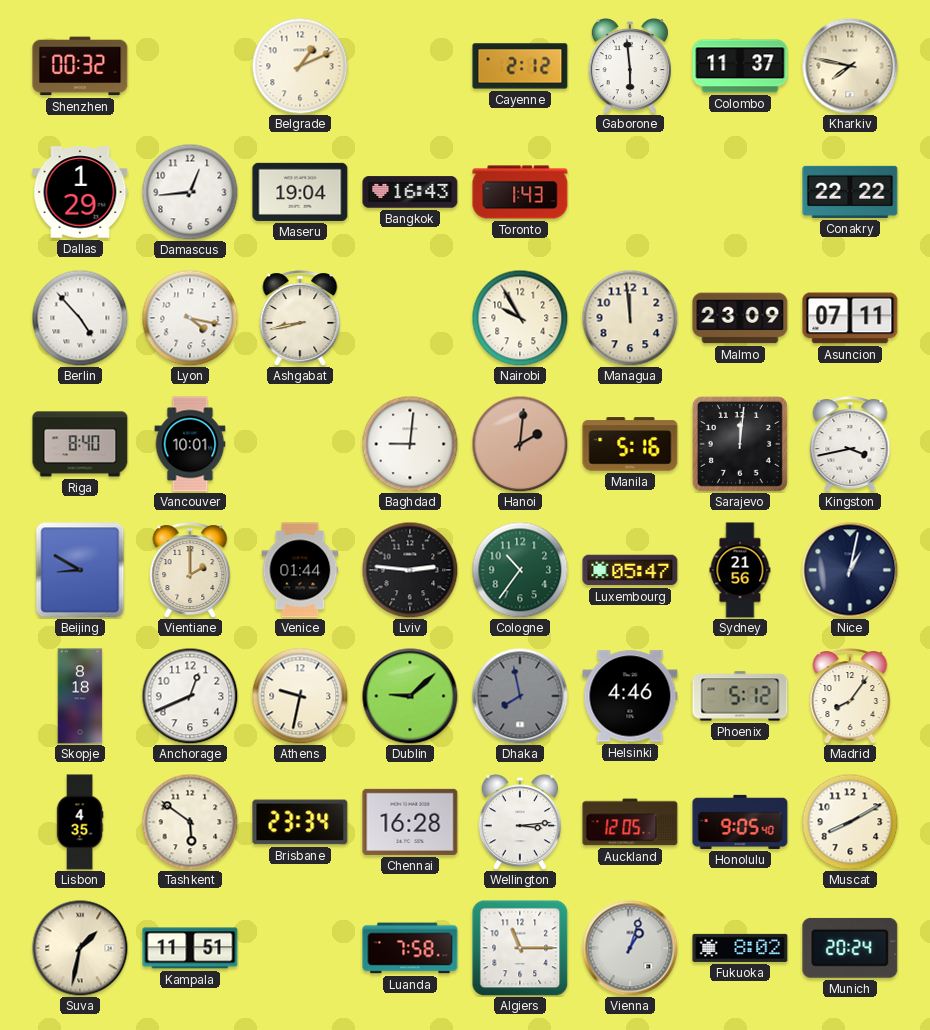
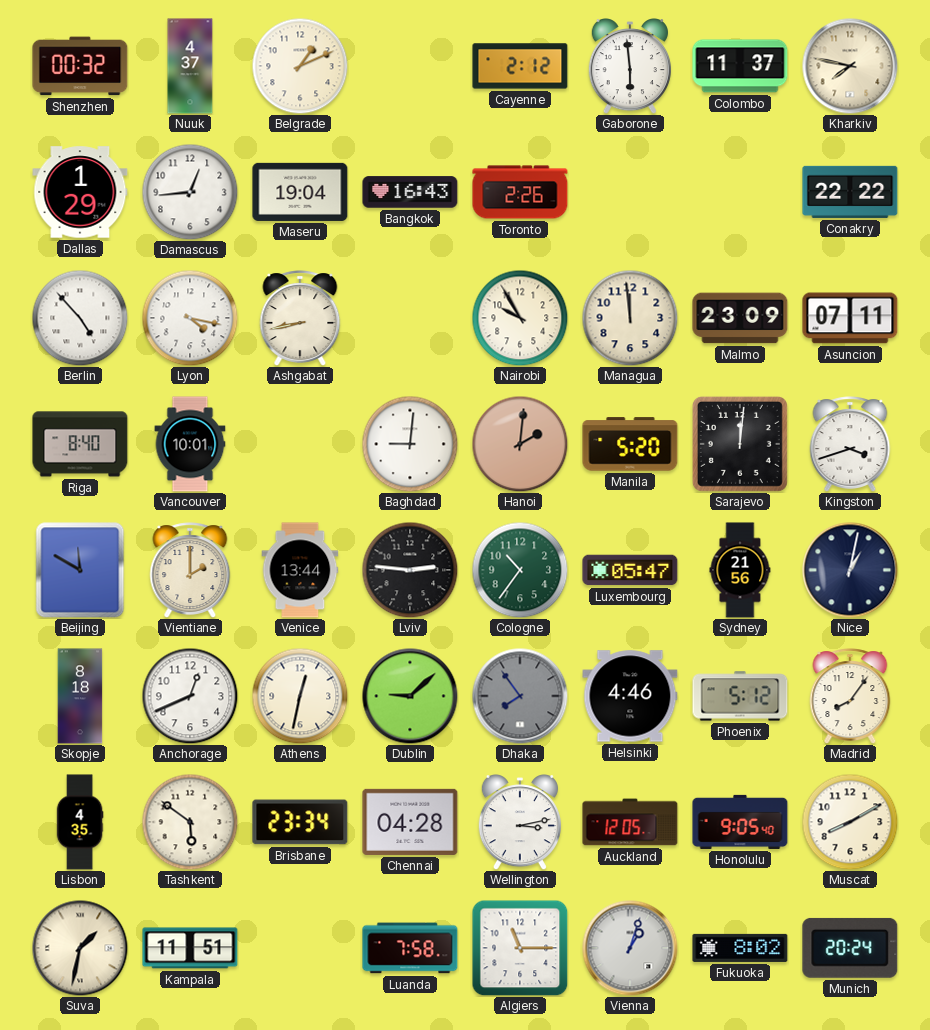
Nuuk: none -> 4:37
Toronto: 1:43 -> 2:26
Manila: 5:16 -> 5:20
Kingston: 3:43 -> 3:42
Beijing: 8:50 -> 11:50
Venice: 01:44 -> 13:44
Athens: 9:32 -> 12:32
Dhaka: 7:58 -> 7:54
Chennai: 16:28 -> 04:28
Wellington: 3:14 -> 3:13
